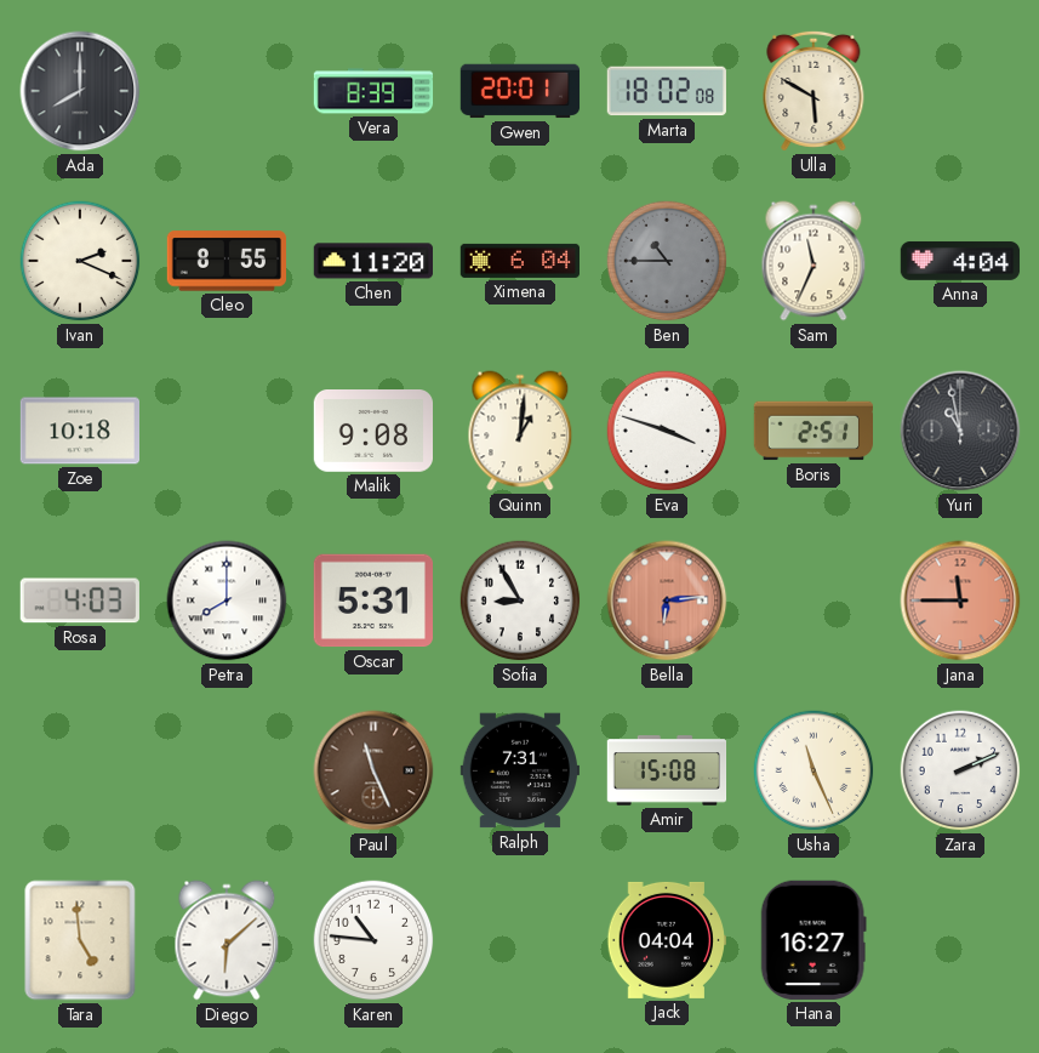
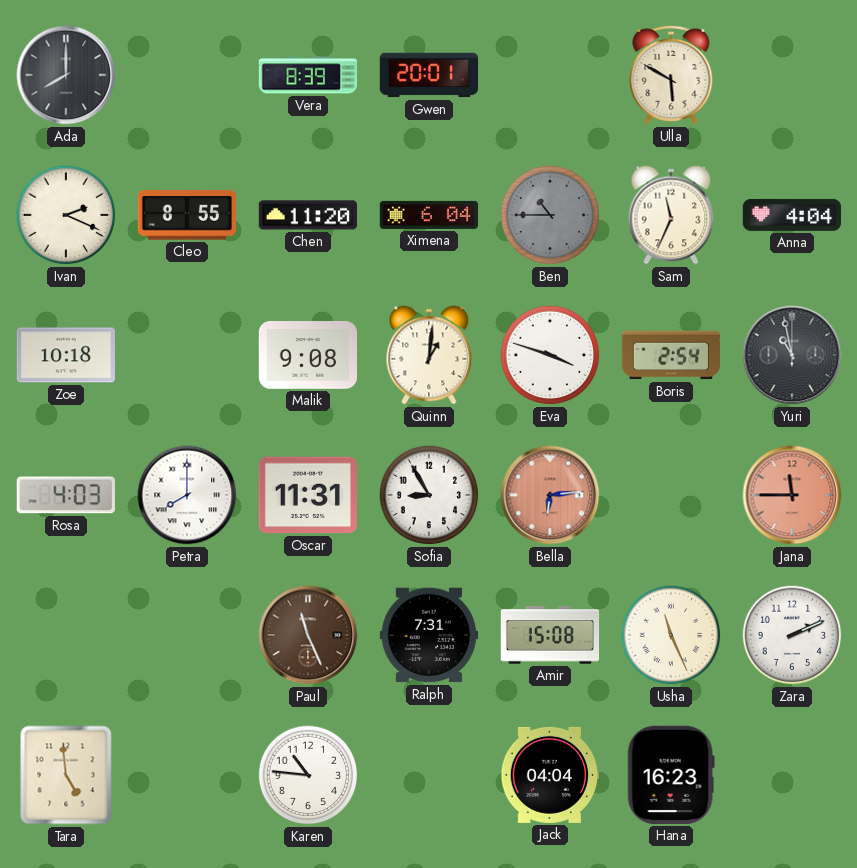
Marta: 18:02 -> none
Boris: 2:51 -> 2:54
Oscar: 5:31 -> 11:31
Diego: 6:08 -> none
Hana: 16:27 -> 16:23
